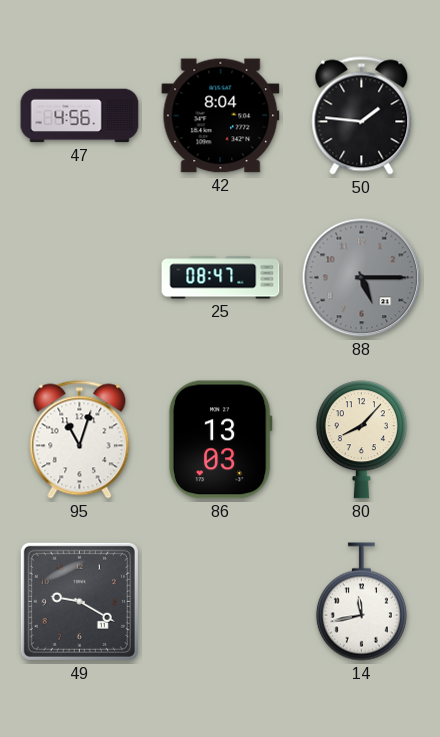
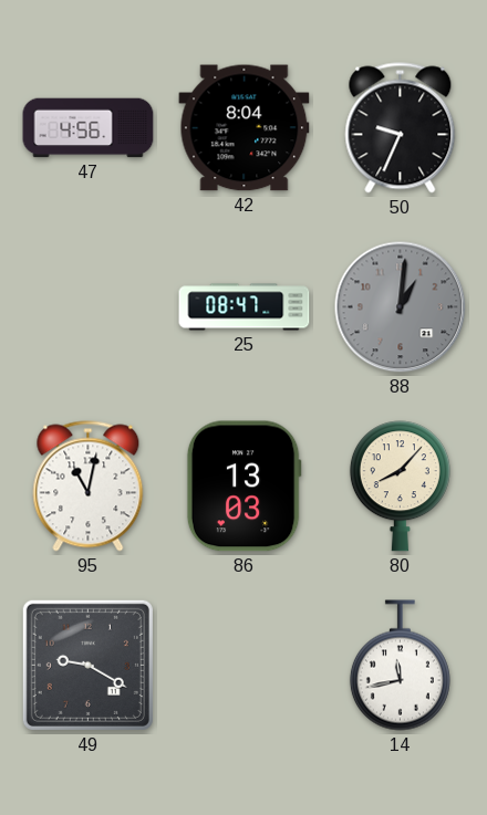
50: 1:46 -> 9:34
88: 5:15 -> 1:01
95: 11:03 -> 11:02
